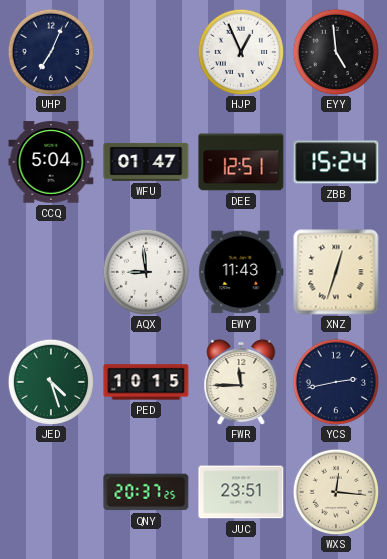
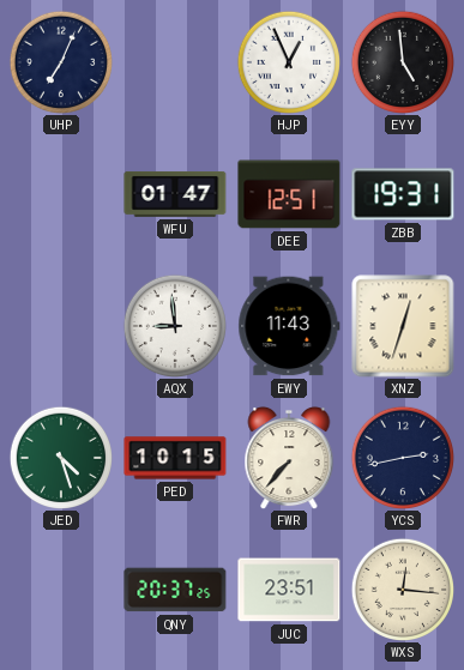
CCQ: 5:04 -> none
ZBB: 15:24 -> 19:31
FWR: 11:45 -> 7:37
